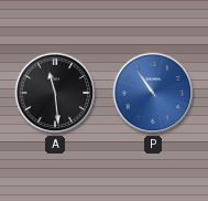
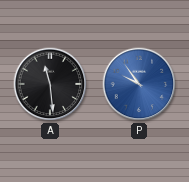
P: 10:54 -> 9:54
